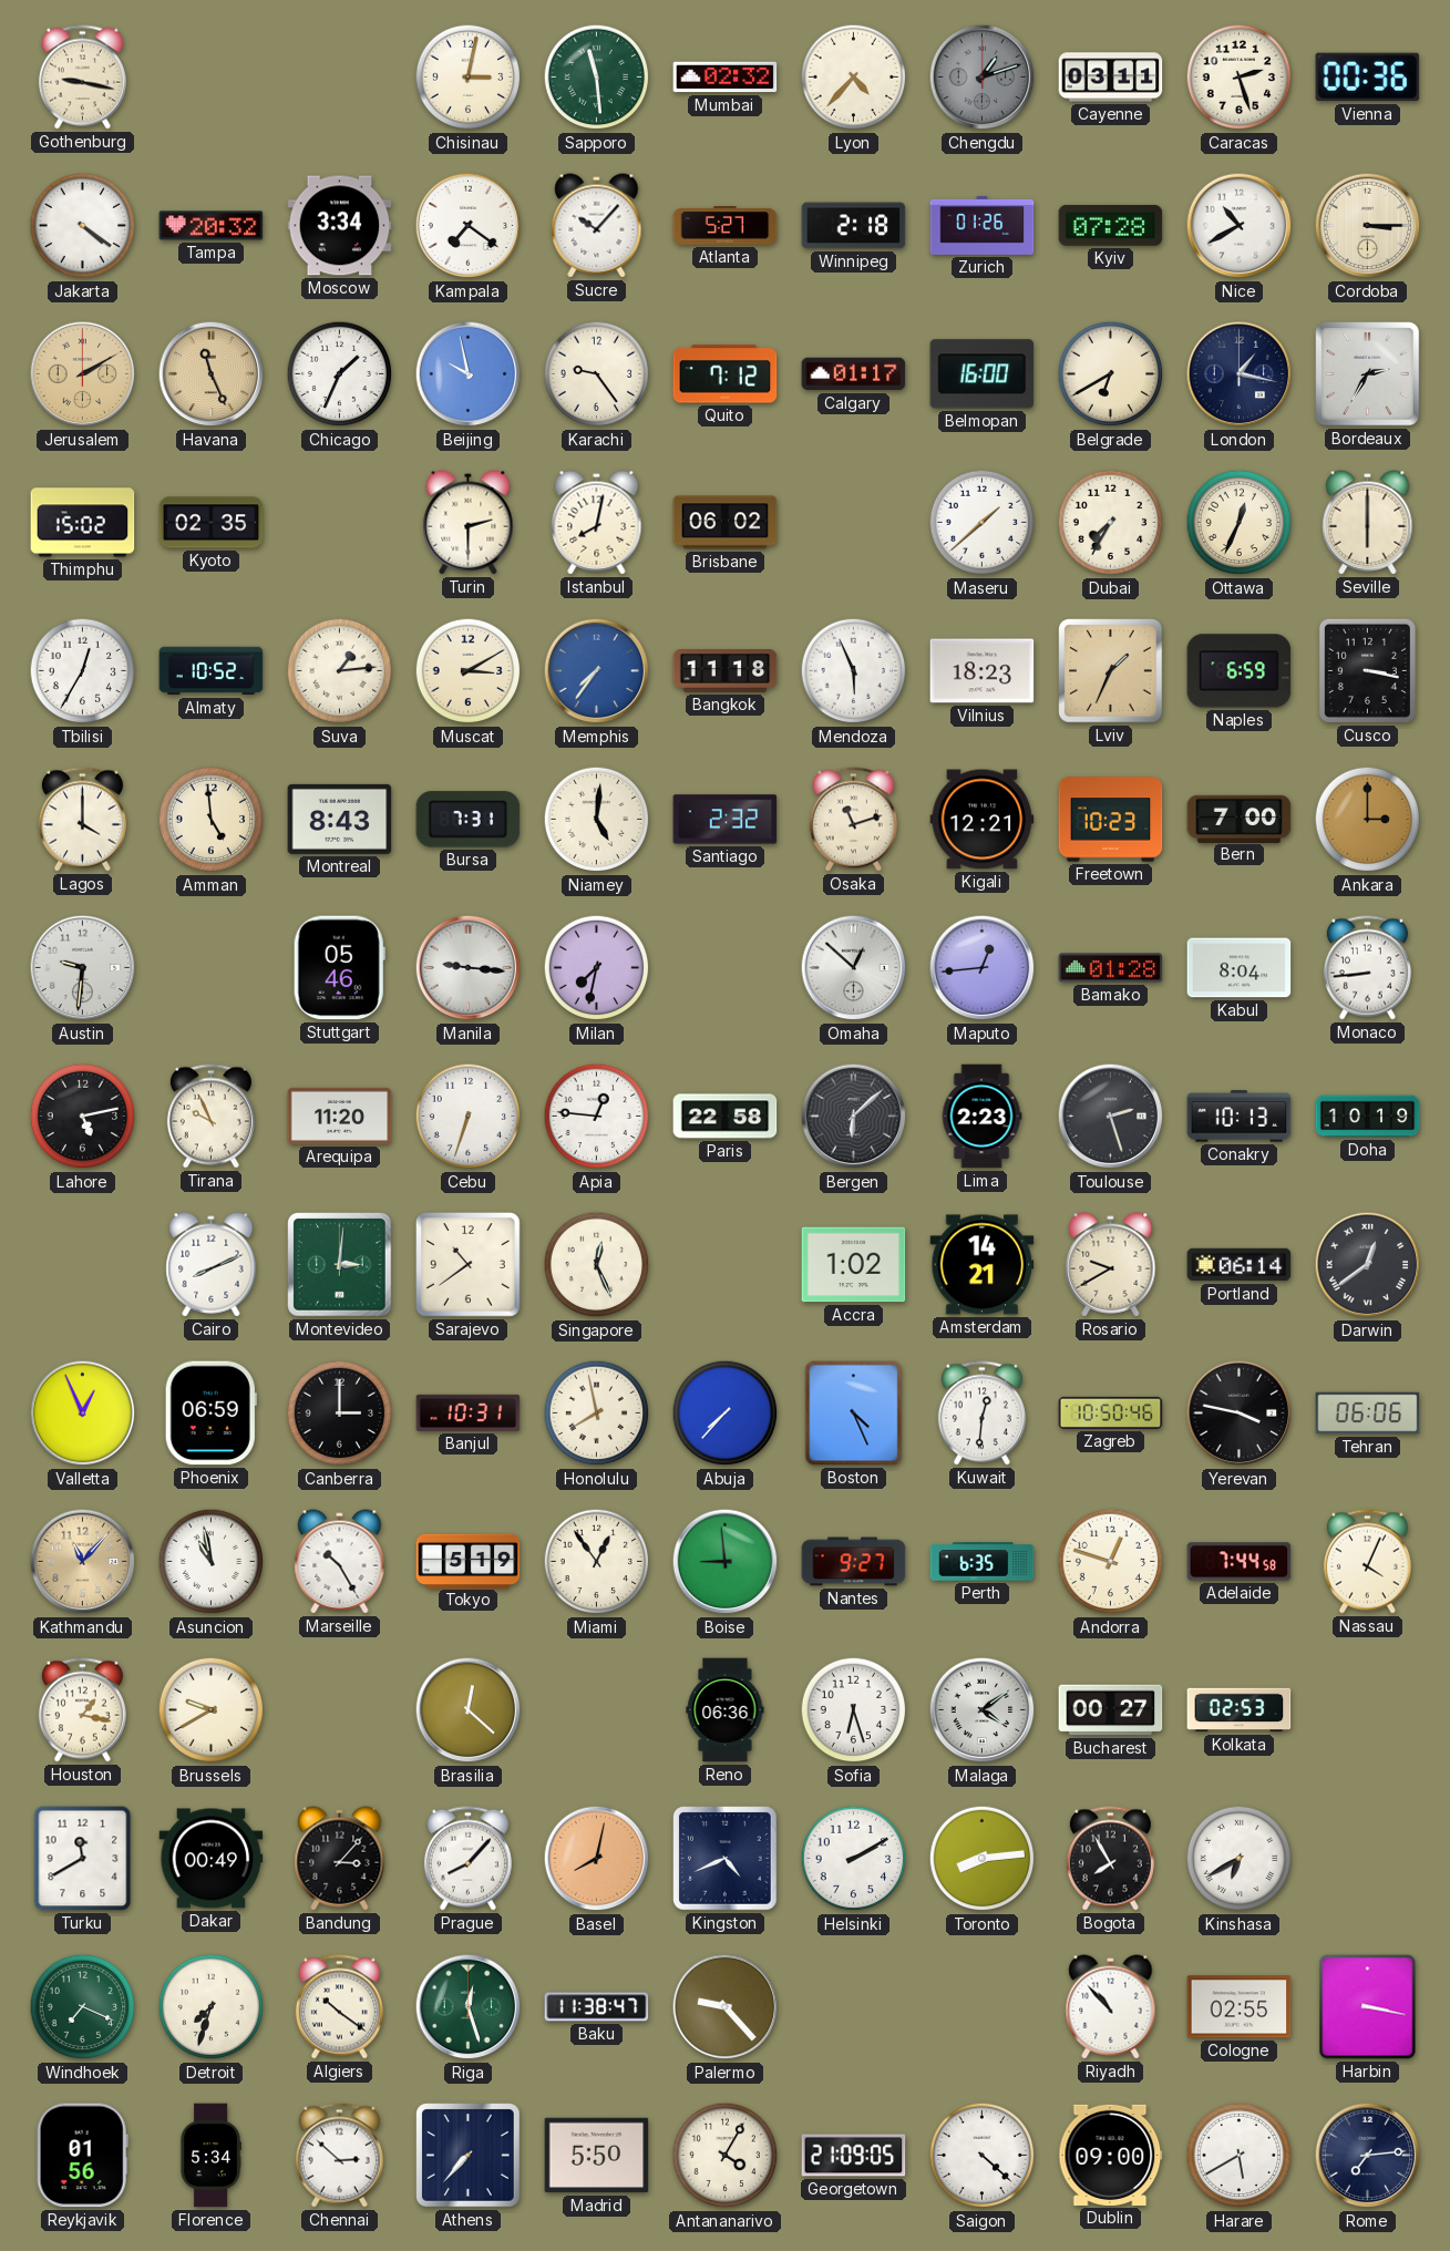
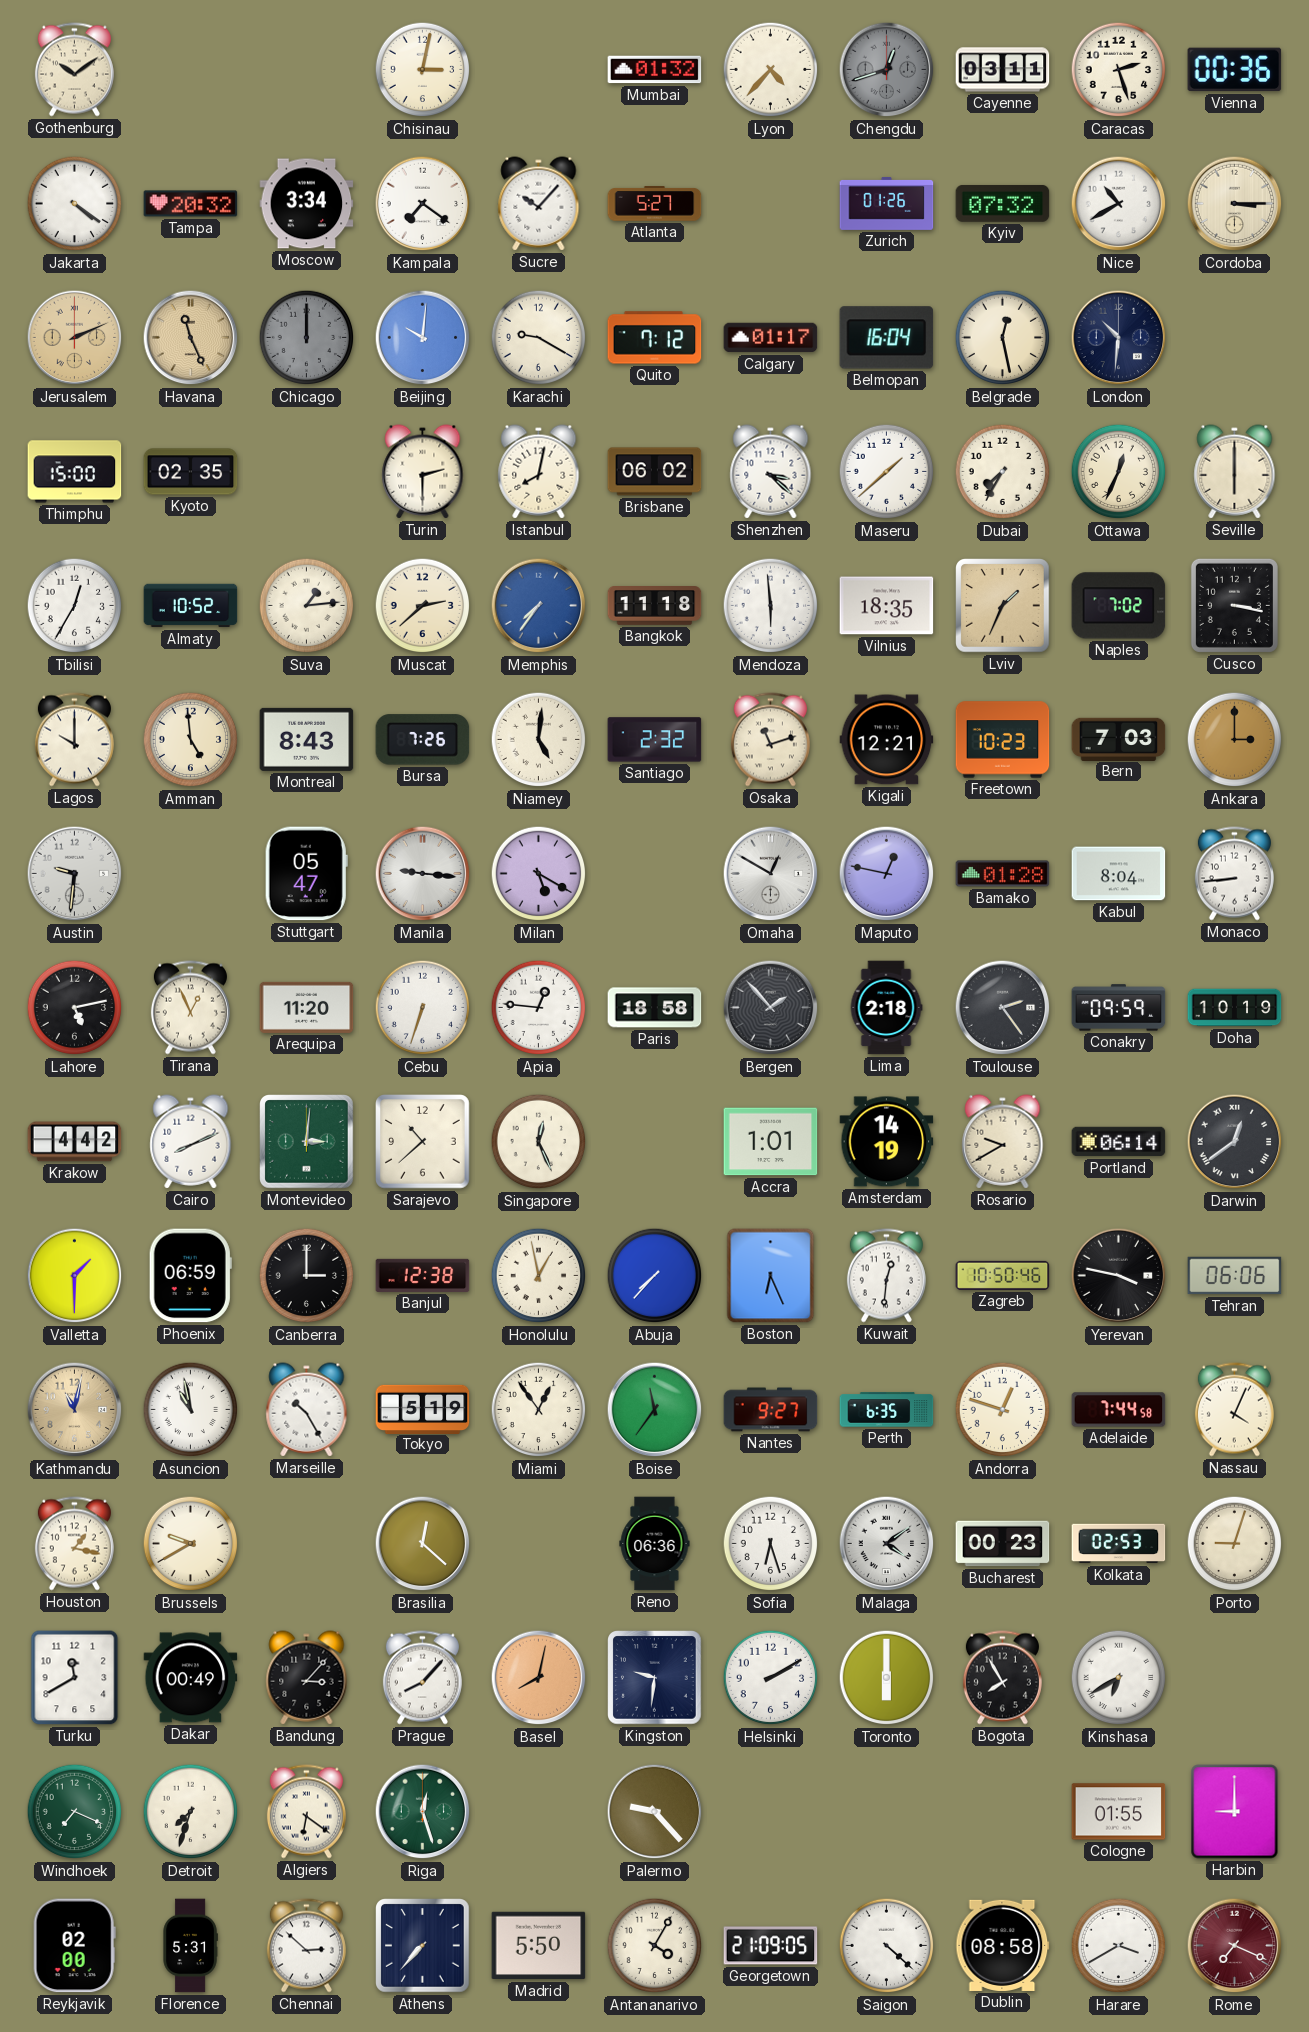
Gothenburg: 9:17 -> 10:09
Sapporo: 11:29 -> none
Mumbai: 02:32 -> 01:32
Chengdu: 1:12 -> 12:42
Winnipeg: 2:18 -> none
Kyiv: 07:28 -> 07:32
Jerusalem: 2:10 -> 2:11
Chicago: 1:34 -> 12:00
Chicago dial: white -> grey
Beijing: 9:58 -> 10:01
Karachi: 9:24 -> 9:20
Belmopan: 16:00 -> 16:04
Belgrade: 6:40 -> 12:28
London: 1:17 -> 10:31
Bordeaux: 2:35 -> none
Thimphu: 15:02 -> 15:00
Shenzhen: none -> 3:22
Muscat: 3:10 -> 2:38
Mendoza: 5:56 -> 5:59
Vilnius: 18:23 -> 18:35
Naples: 6:59 -> 7:02
Lagos: 4:00 -> 10:00
Bursa: 7:31 -> 7:26
Bern: 7:00 -> 7:03
Stuttgart: 05:46 -> 05:47
Milan: 7:32 -> 5:20
Omaha: 12:52 -> 12:50
Maputo: 12:44 -> 12:47
Tirana: 9:56 -> 12:56
Paris: 22:58 -> 18:58
Bergen: 6:08 -> 1:53
Lima: 2:23 -> 2:18
Toulouse: 2:27 -> 2:24
Conakry: 10:13 -> 09:59
Krakow: none -> 4:42
Sarajevo: 10:39 -> 10:38
Accra: 1:02 -> 1:01
Amsterdam: 14:21 -> 14:19
Valletta: 12:56 -> 1:30
Banjul: 10:31 -> 12:38
Honolulu: 7:58 -> 12:58
Boston: 4:26 -> 6:26
Kathmandu: 11:07 -> 11:02
Boise: 8:59 -> 11:36
Bucharest: 00:27 -> 00:23
Porto: none -> 9:03
Kingston: 4:41 -> 9:31
Toronto: 8:14 -> 6:00
Algiers: 10:21 -> 6:21
Baku: 11:38 -> none
Riyadh: 10:53 -> none
Cologne: 02:55 -> 01:55
Harbin: 3:17 -> 9:00
Reykjavik: 01:56 -> 02:00
Florence: 5:34 -> 5:31
Dublin: 09:00 -> 08:58
Harare: 5:40 -> 3:40
Rome: 7:14 -> 7:19
Rome dial: navy -> burgundy
